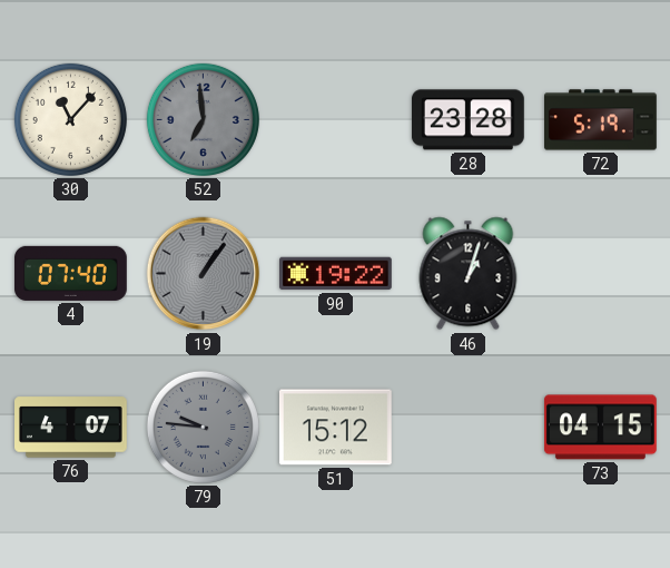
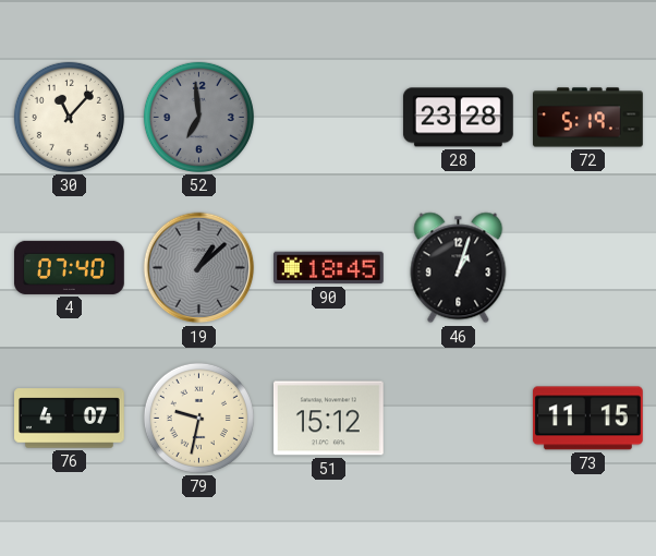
19: 1:06 -> 1:08
90: 19:22 -> 18:45
79: 9:46 -> 9:32
79 dial: grey -> cream
73: 04:15 -> 11:15
